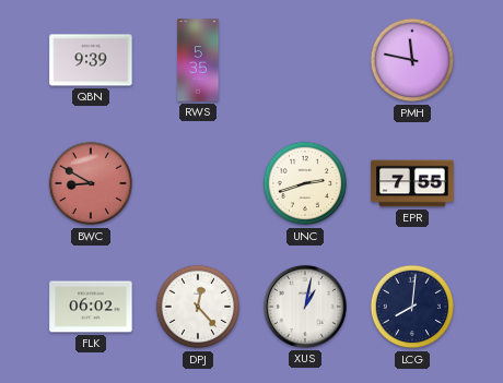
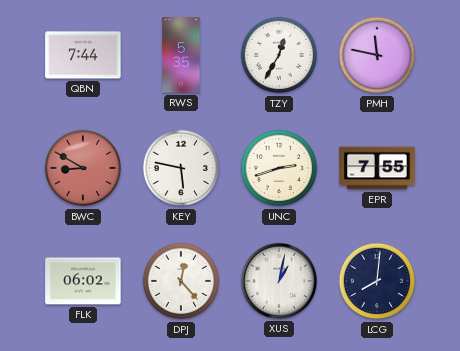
QBN: 9:39 -> 7:44
TZY: none -> 12:35
KEY: none -> 5:47
